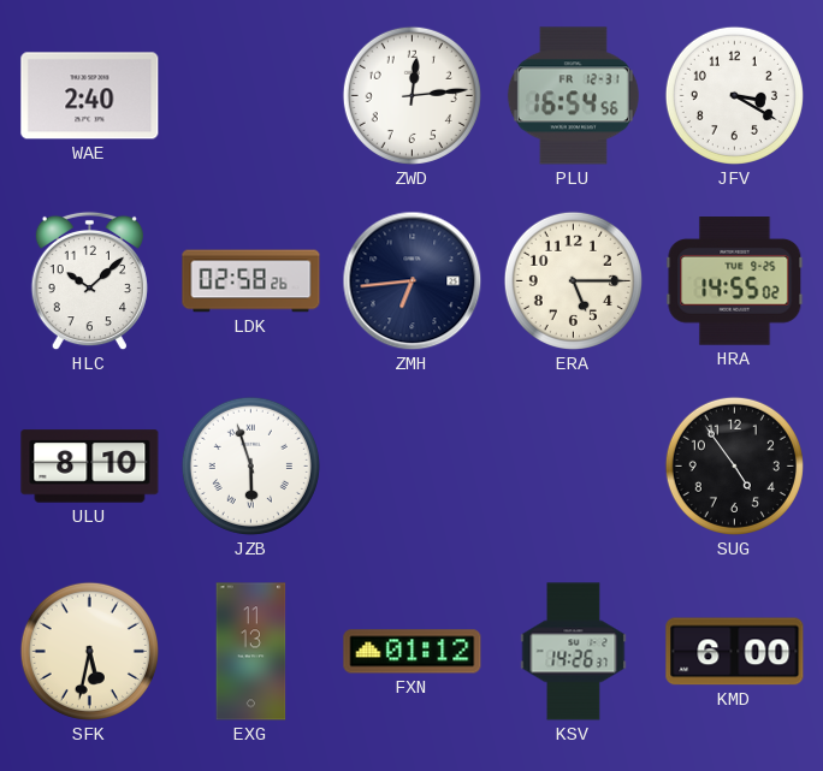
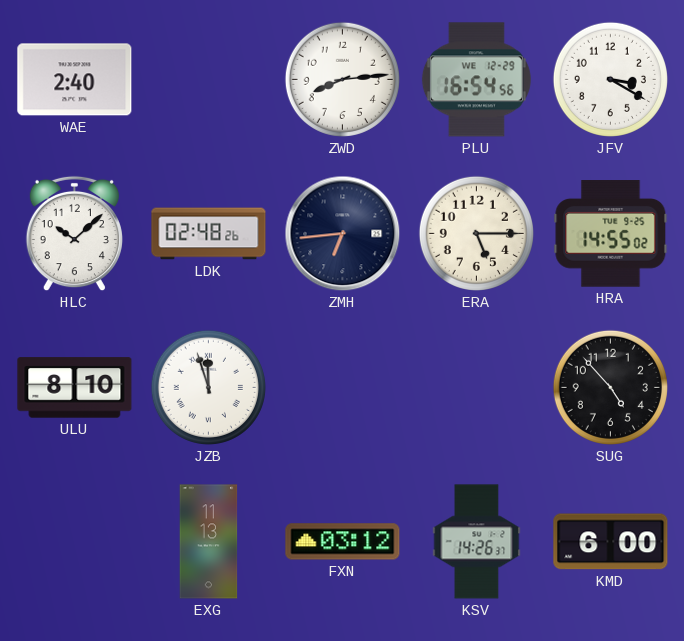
ZWD: 12:14 -> 8:14
PLU date: FR 12-31 -> WE 12-29
LDK: 02:58 -> 02:48
JZB: 5:57 -> 11:57
SUG: 4:54 -> 4:53
SFK: 5:32 -> none
FXN: 01:12 -> 03:12
